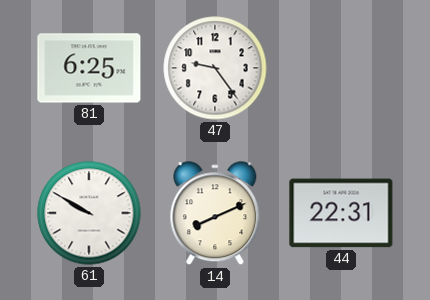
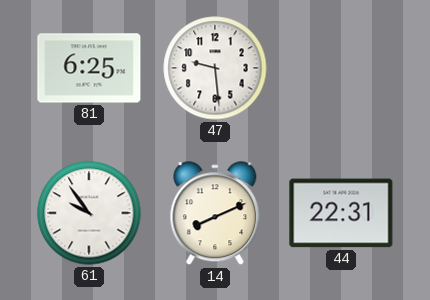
47: 9:24 -> 9:29
61: 9:50 -> 9:54
